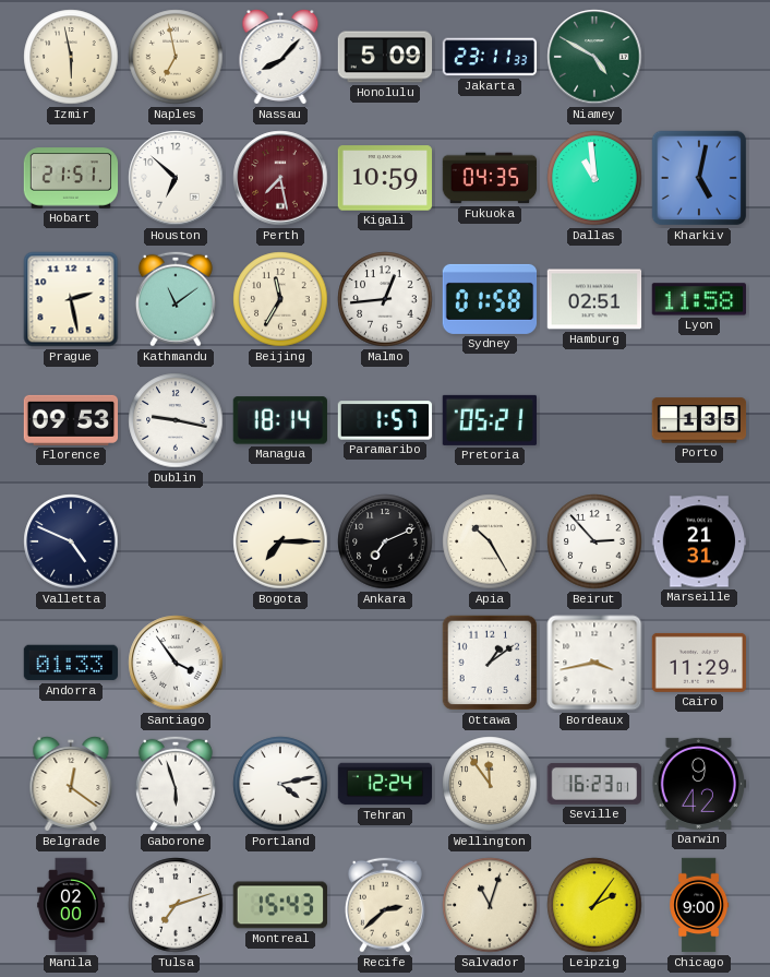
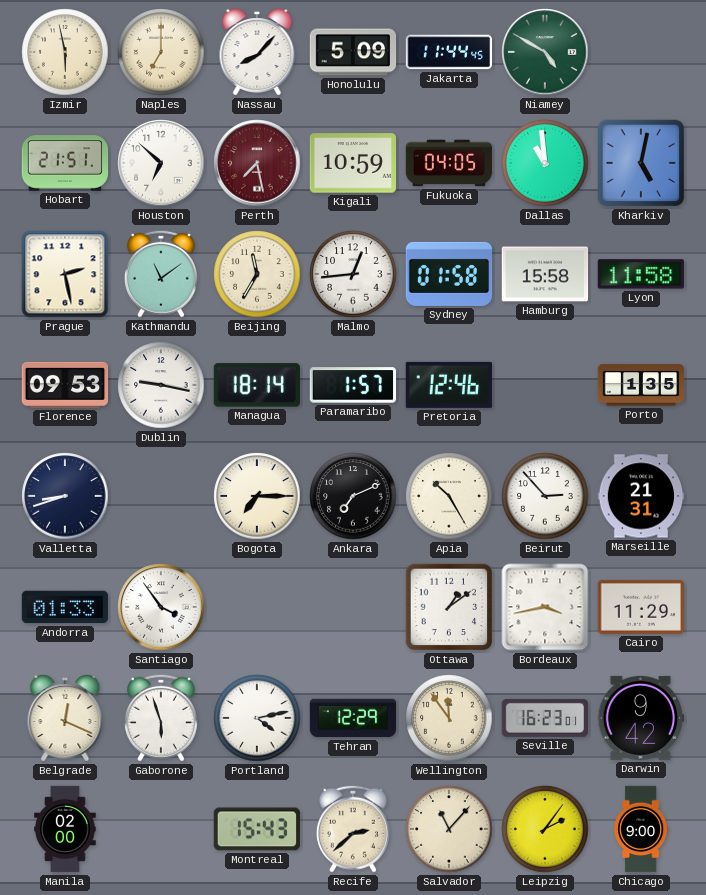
Naples: 6:58 -> 7:00
Jakarta: 23:11 -> 11:44
Fukuoka: 04:35 -> 04:05
Hamburg: 02:51 -> 15:58
Pretoria: 05:21 -> 12:46
Valletta: 4:49 -> 8:42
Belgrade: 12:21 -> 12:19
Tehran: 12:24 -> 12:29
Tulsa: 7:12 -> none
Salvador: 11:03 -> 11:07
